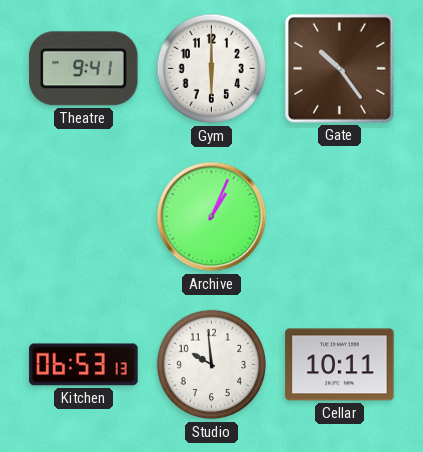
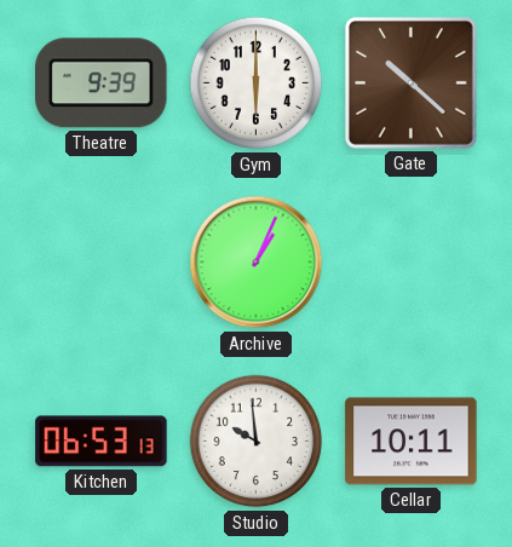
Theatre: 9:41 -> 9:39
Gate: 10:24 -> 10:22
